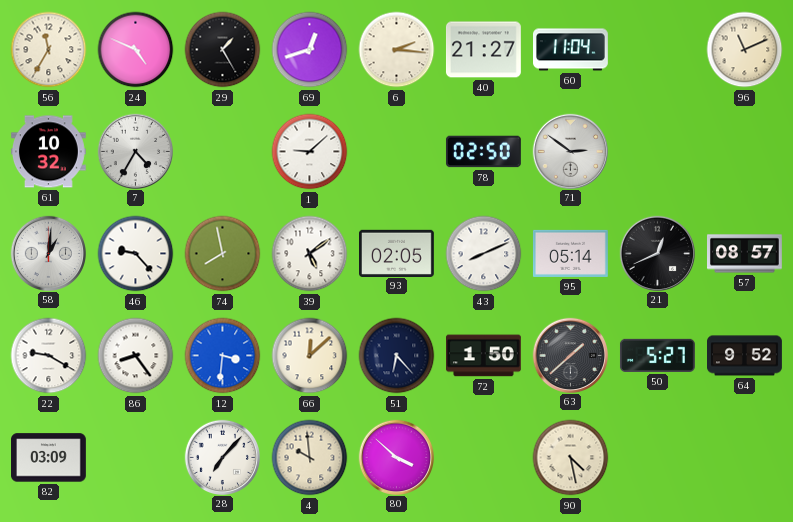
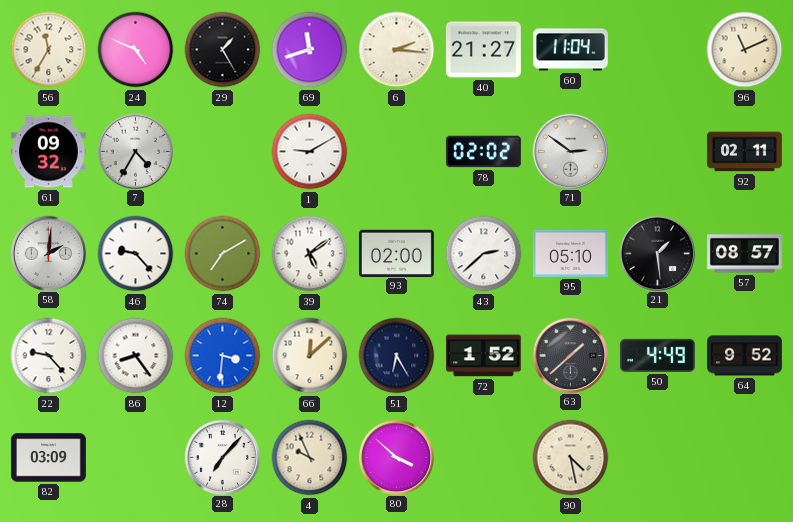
69: 12:42 -> 11:42
61: 10:32 -> 09:32
1: 9:08 -> 9:10
78: 02:50 -> 02:02
92: none -> 02:11
58: 1:01 -> 2:01
74: 7:58 -> 7:10
93: 02:05 -> 02:00
43: 8:11 -> 2:38
95: 05:14 -> 05:10
21: 12:41 -> 1:29
22: 9:20 -> 9:23
51: 6:23 -> 6:25
72: 1:50 -> 1:52
50: 5:27 -> 4:49
4: 9:59 -> 9:56
